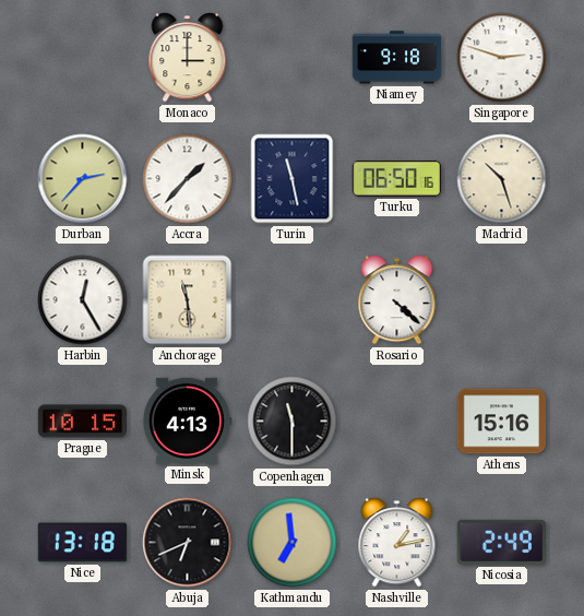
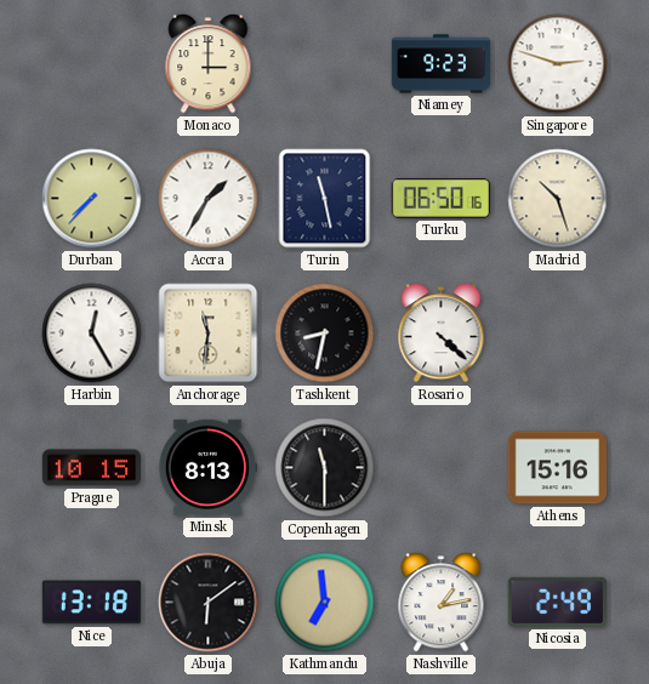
Niamey: 9:18 -> 9:23
Durban: 2:37 -> 7:37
Accra: 1:37 -> 1:35
Anchorage: 11:29 -> 11:31
Tashkent: none -> 8:32
Minsk: 4:13 -> 8:13
Abuja: 6:41 -> 6:09
